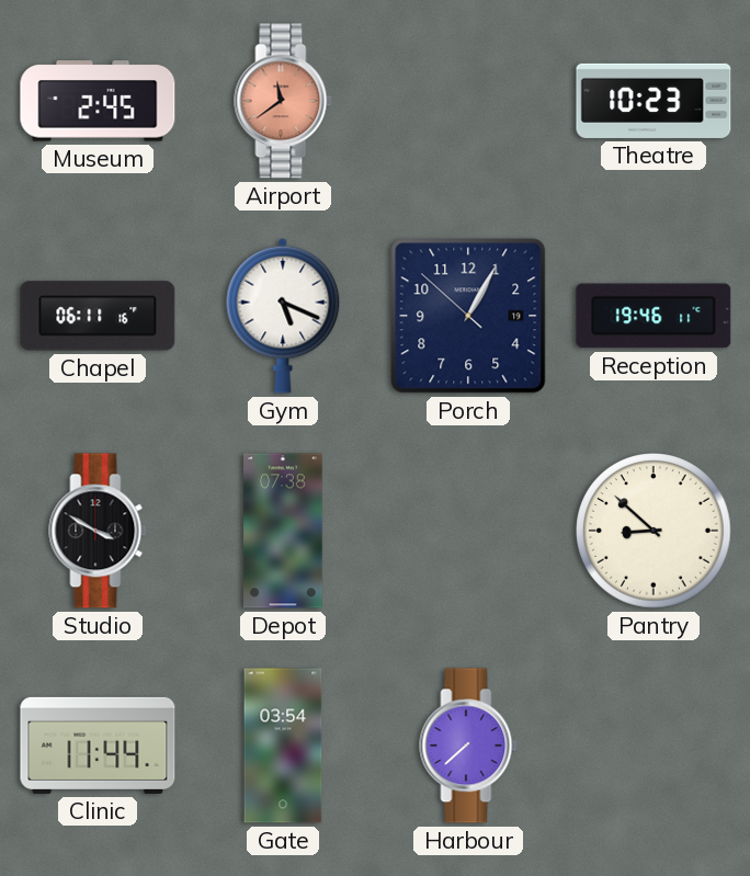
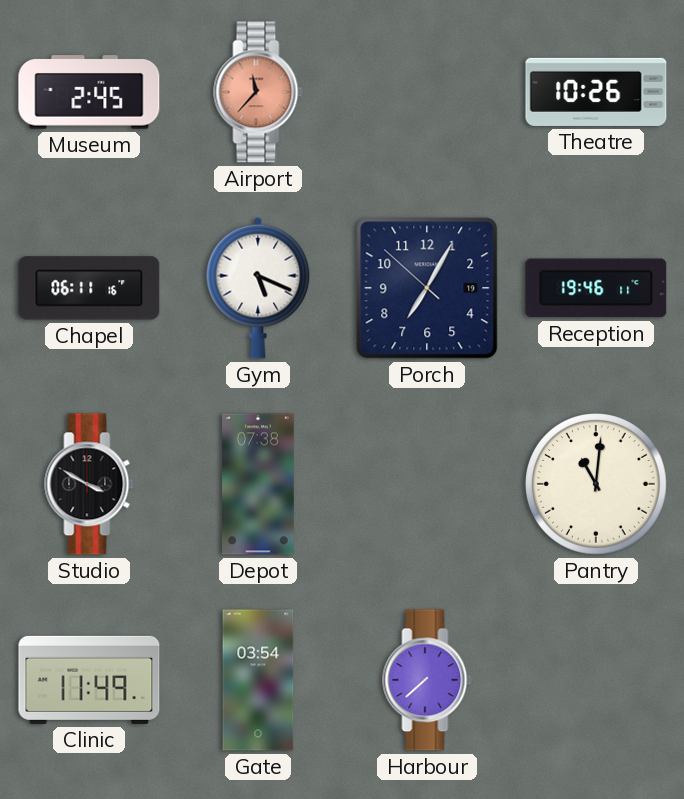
Airport: 11:39 -> 11:37
Theatre: 10:23 -> 10:26
Porch: 1:04 -> 7:04
Pantry: 8:52 -> 11:01
Clinic: 11:44 -> 11:49
